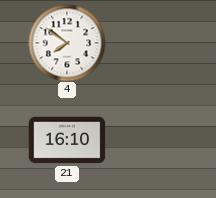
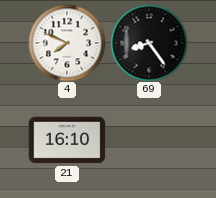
4: 7:51 -> 7:49
69: none -> 8:24
